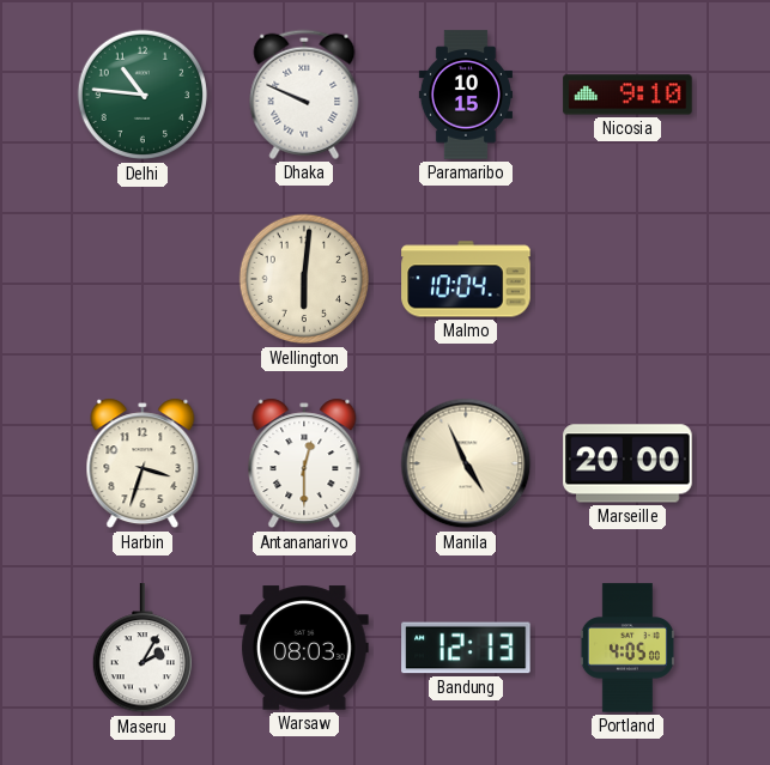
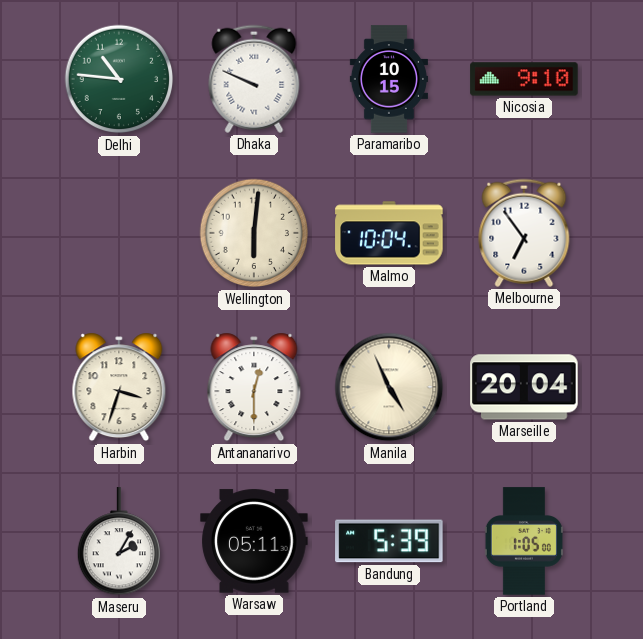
Melbourne: none -> 6:54
Marseille: 20:00 -> 20:04
Warsaw: 08:03 -> 05:11
Bandung: 12:13 -> 5:39
Portland: 4:05 -> 1:05
